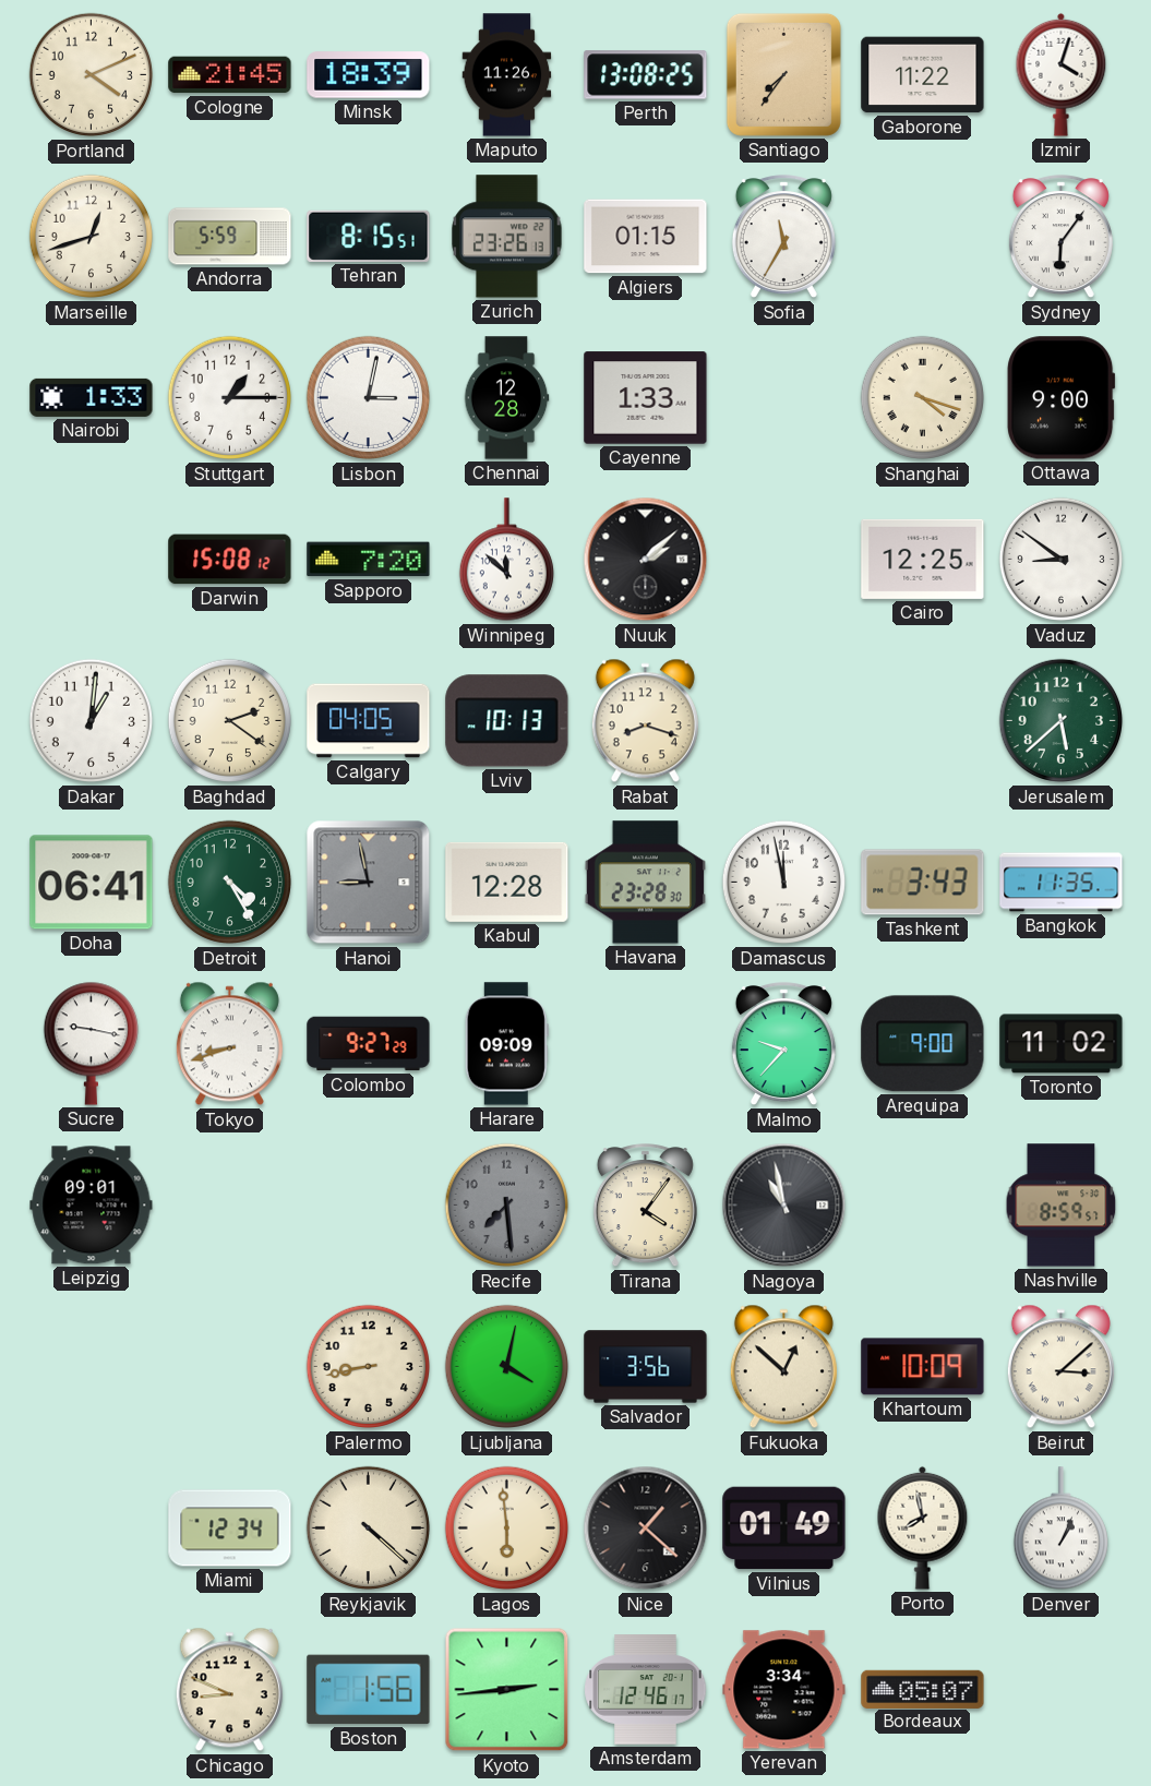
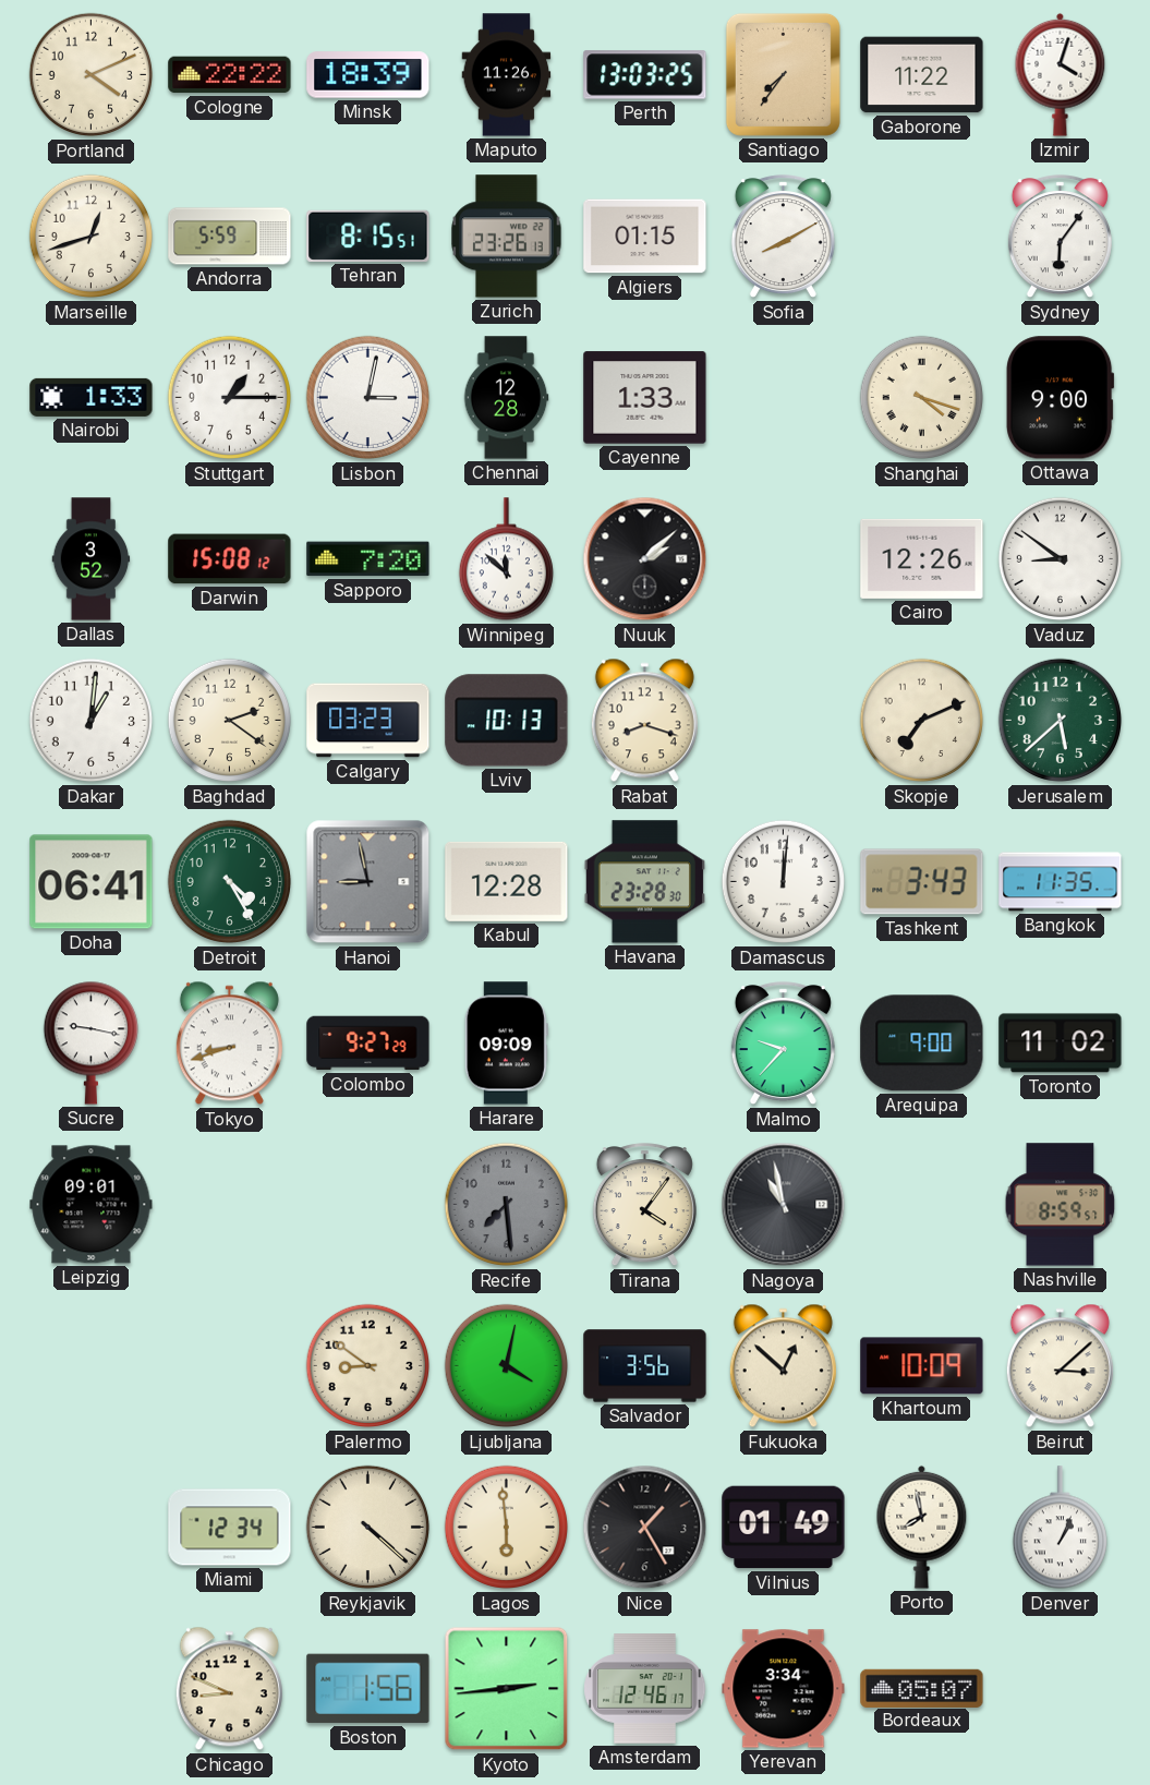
Cologne: 21:45 -> 22:22
Perth: 13:08 -> 13:03
Sofia: 11:35 -> 8:10
Dallas: none -> 3:52
Cairo: 12:25 -> 12:26
Calgary: 04:05 -> 03:23
Skopje: none -> 7:11
Damascus: 11:58 -> 12:01
Palermo: 8:43 -> 8:51
Nice: 1:22 -> 1:25
